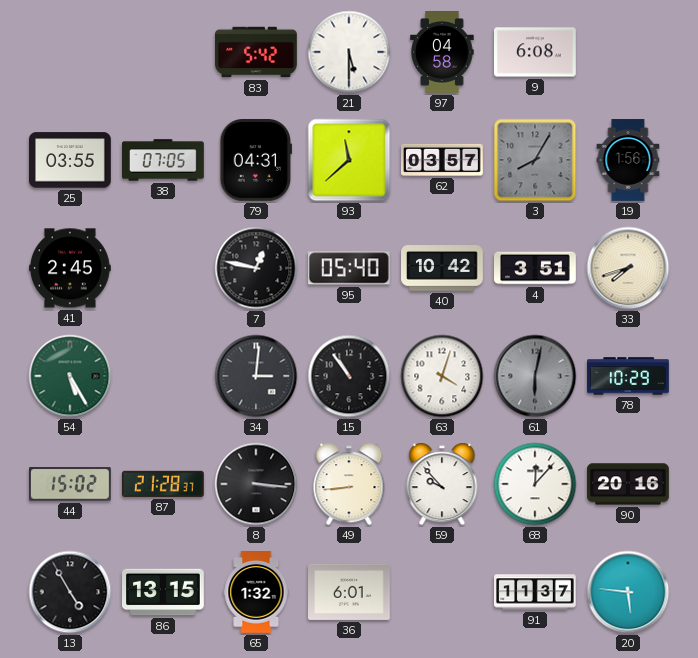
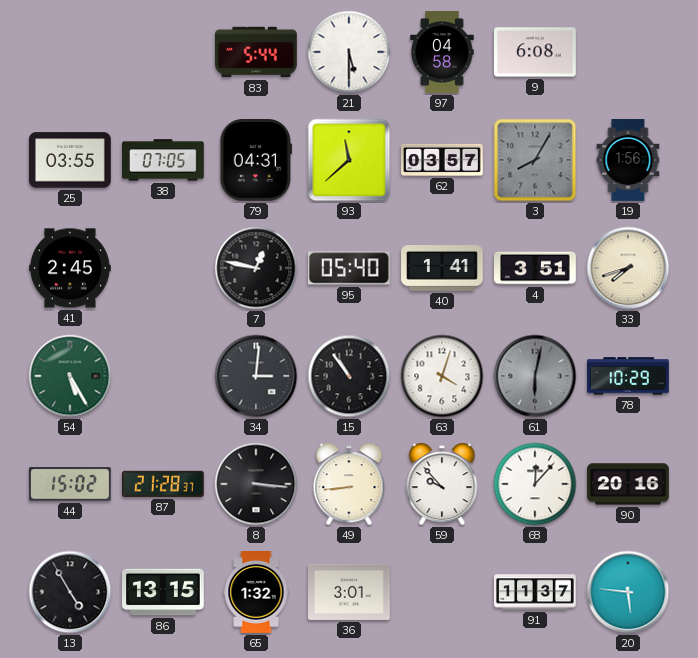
83: 5:42 -> 5:44
40: 10:42 -> 1:41
36: 6:01 -> 3:01
